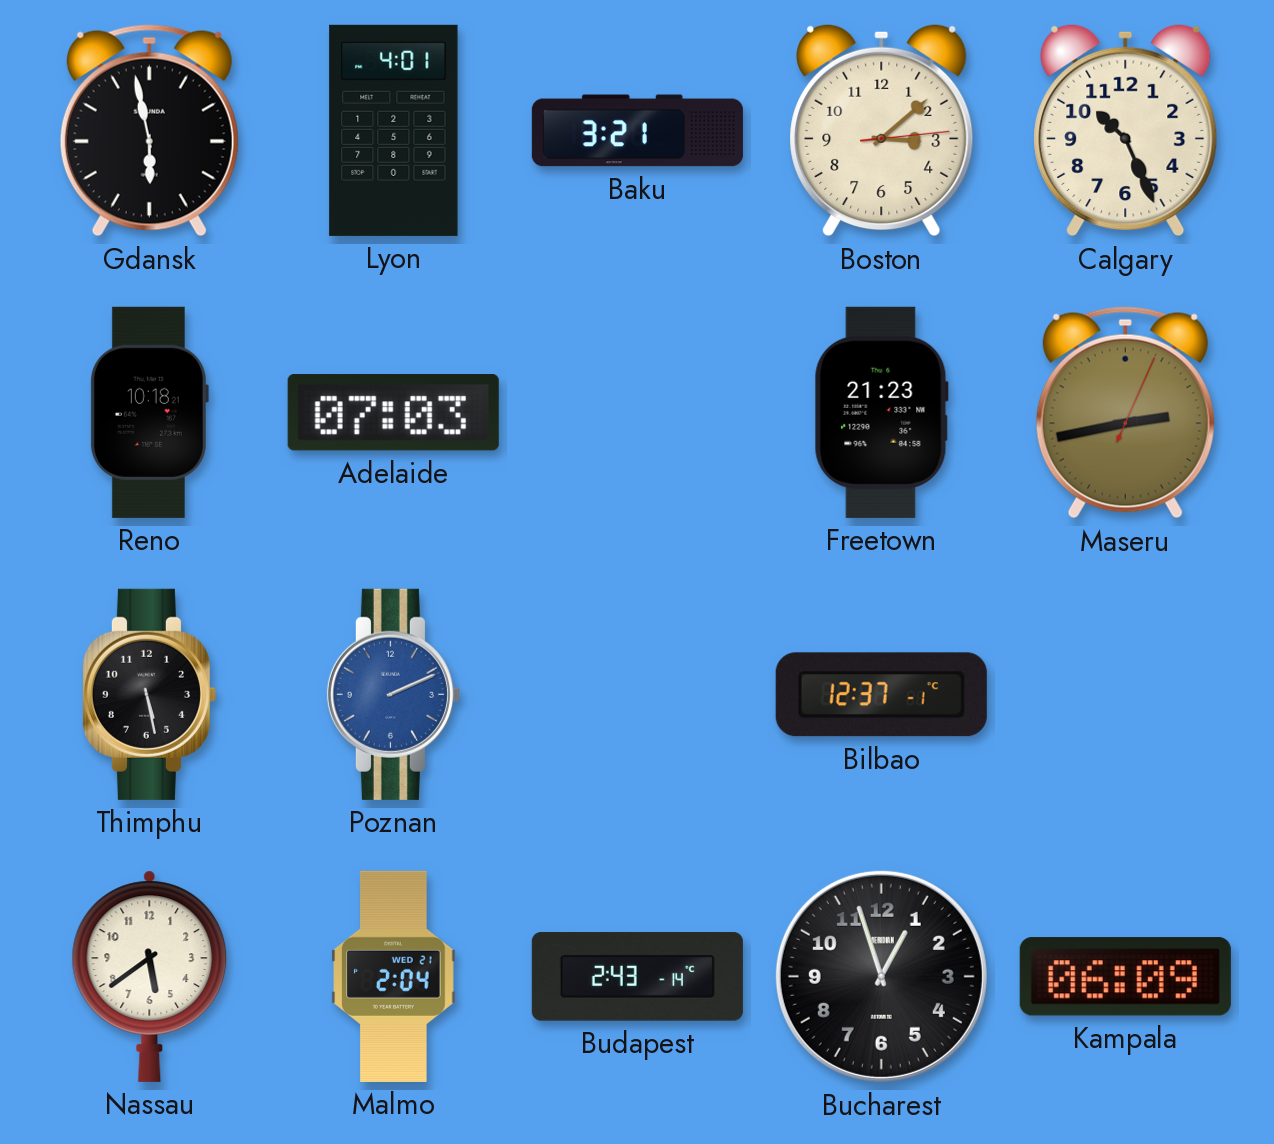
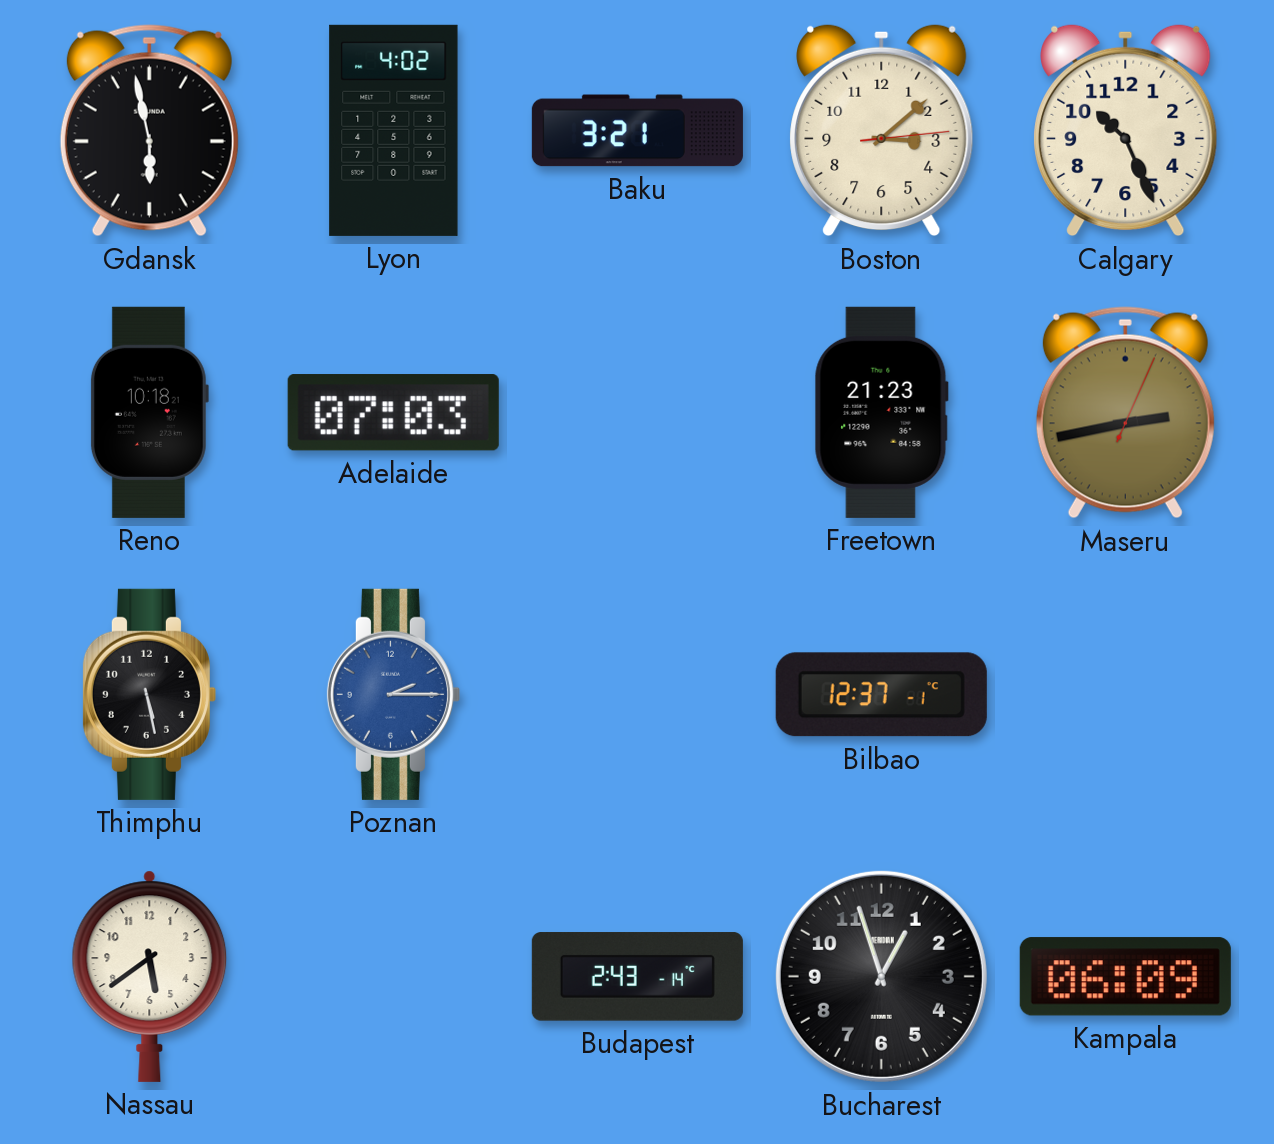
Lyon: 4:01 -> 4:02
Poznan: 2:11 -> 2:15
Malmo: 2:04 -> none
